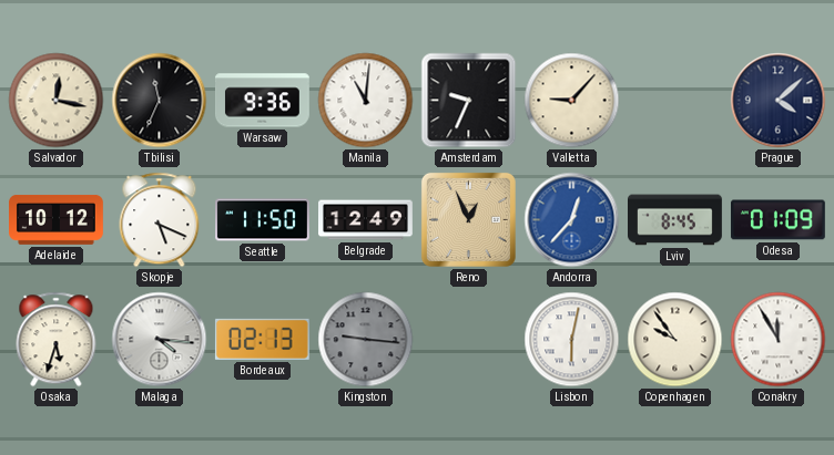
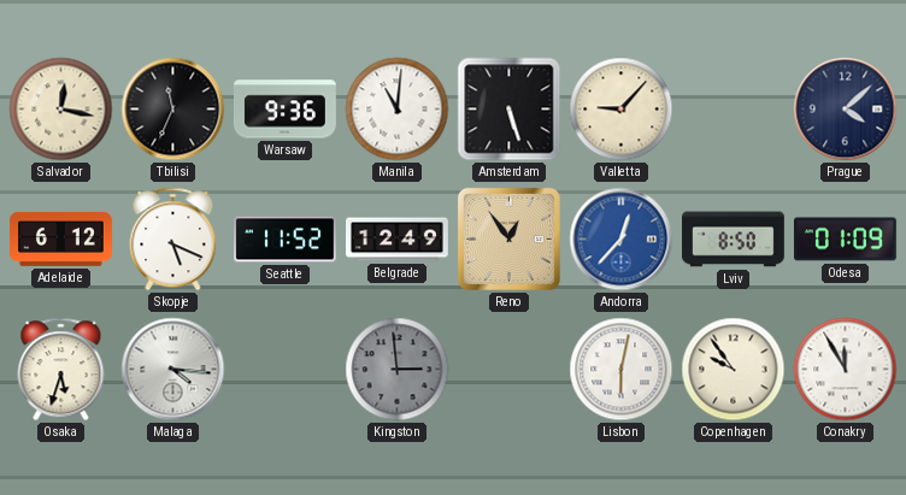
Amsterdam: 9:34 -> 5:27
Adelaide: 10:12 -> 6:12
Seattle: 11:50 -> 11:52
Reno: 12:56 -> 12:54
Lviv: 8:45 -> 8:50
Bordeaux: 02:13 -> none
Kingston: 9:16 -> 2:59
